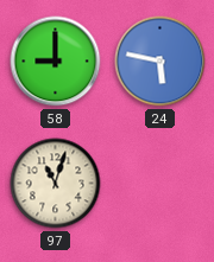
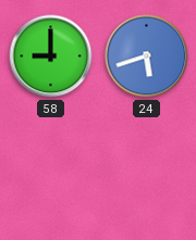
24: 5:47 -> 5:42
97: 11:03 -> none
